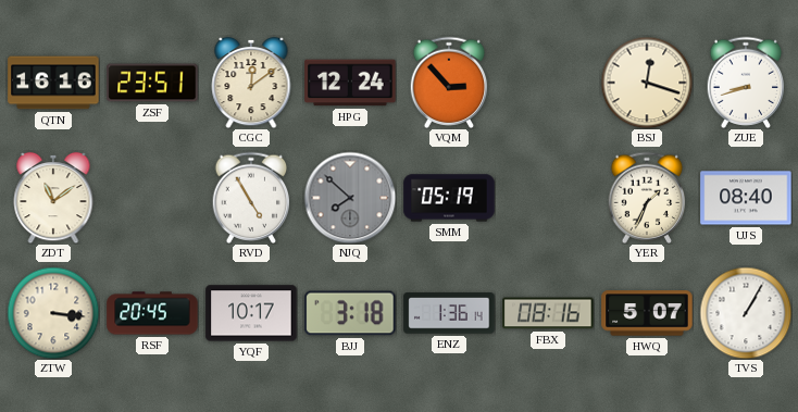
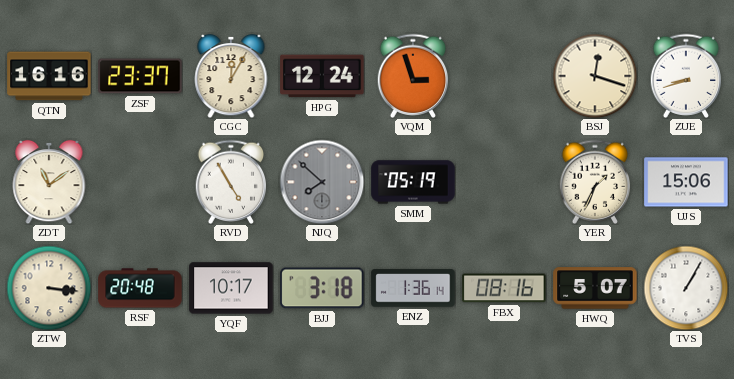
ZSF: 23:51 -> 23:37
CGC: 12:09 -> 12:05
VQM: 2:53 -> 2:57
UJS: 08:40 -> 15:06
RSF: 20:45 -> 20:48
